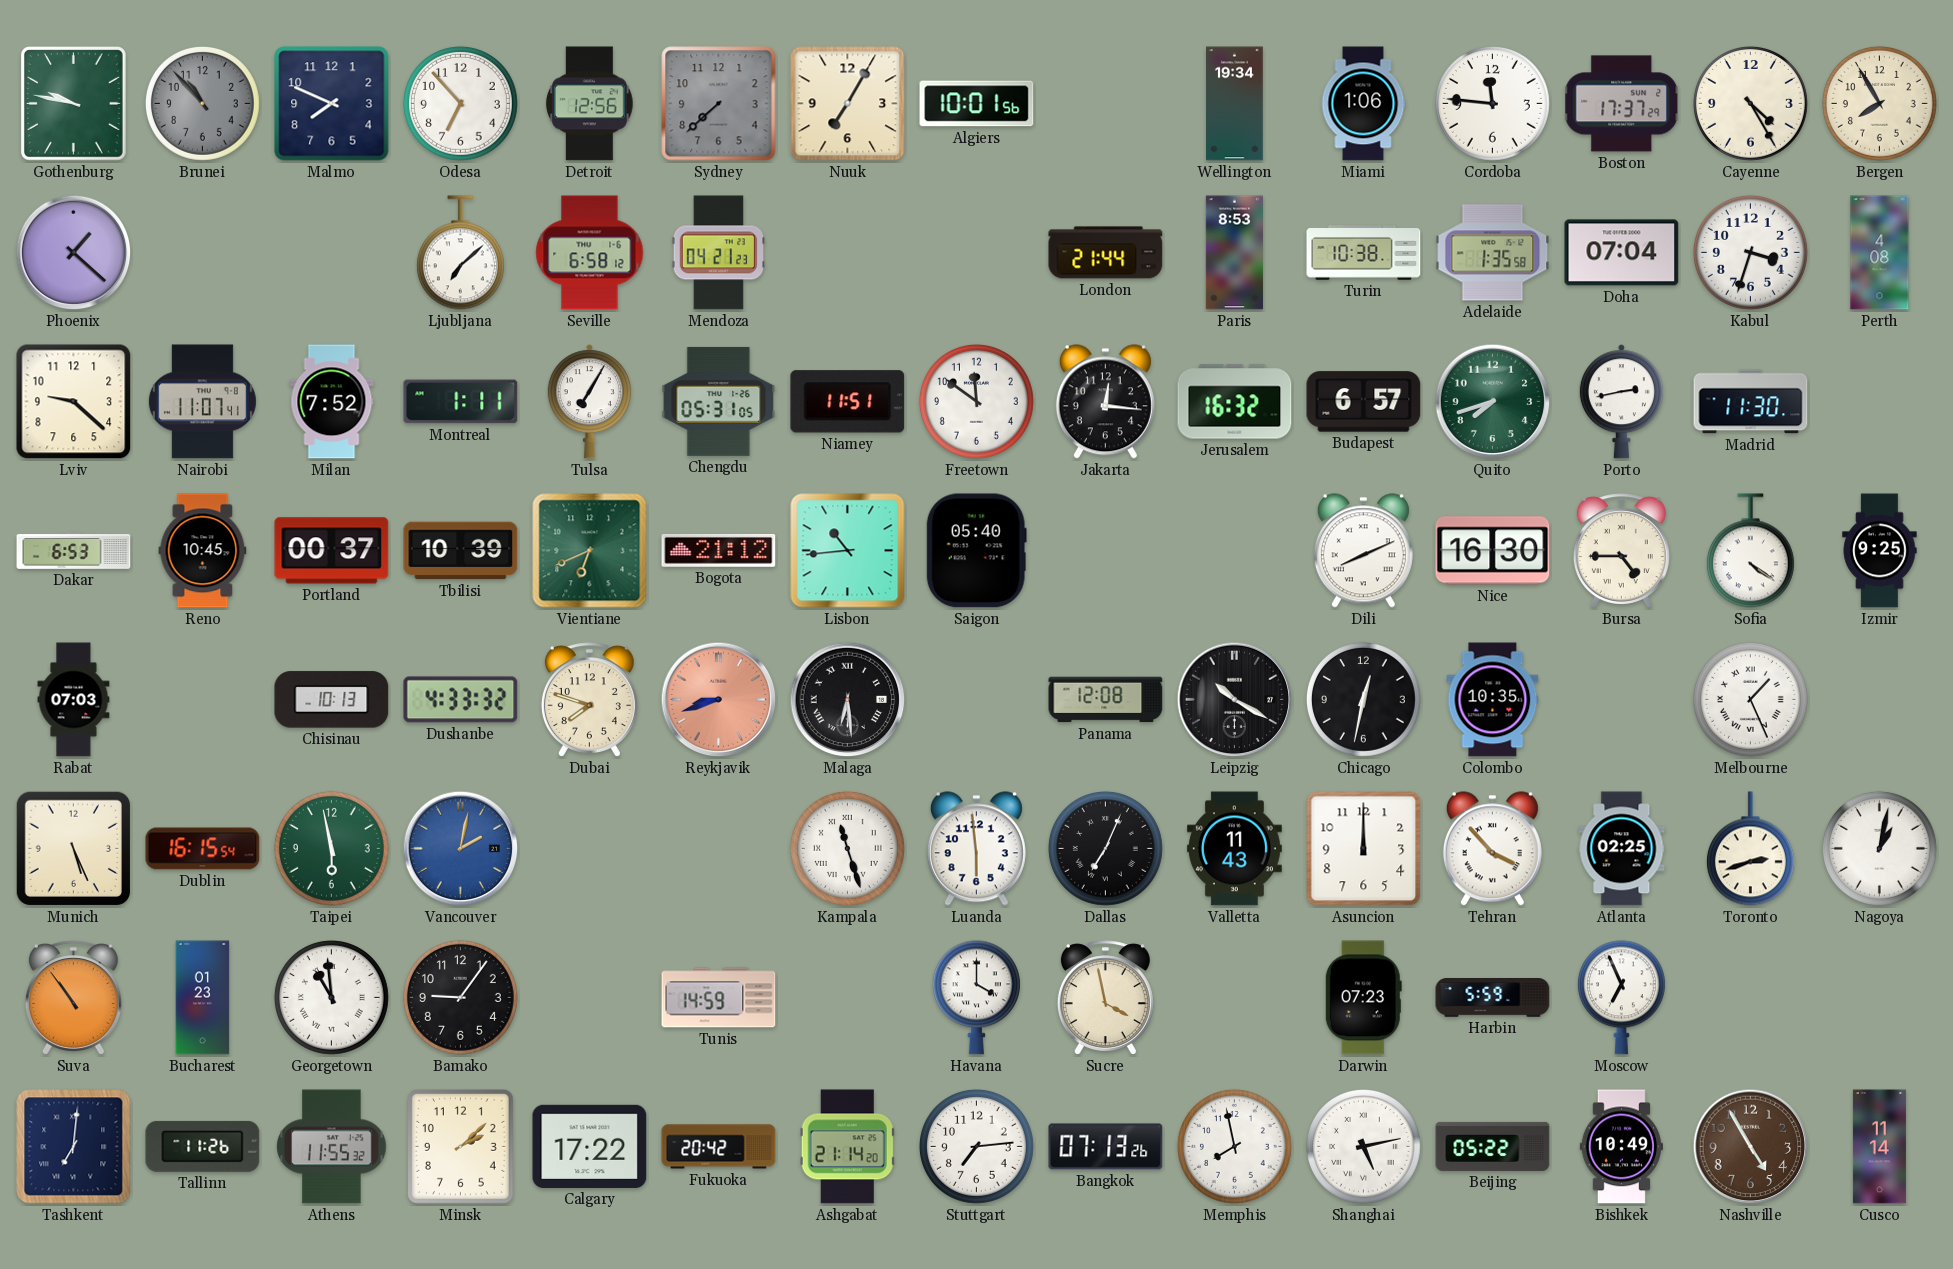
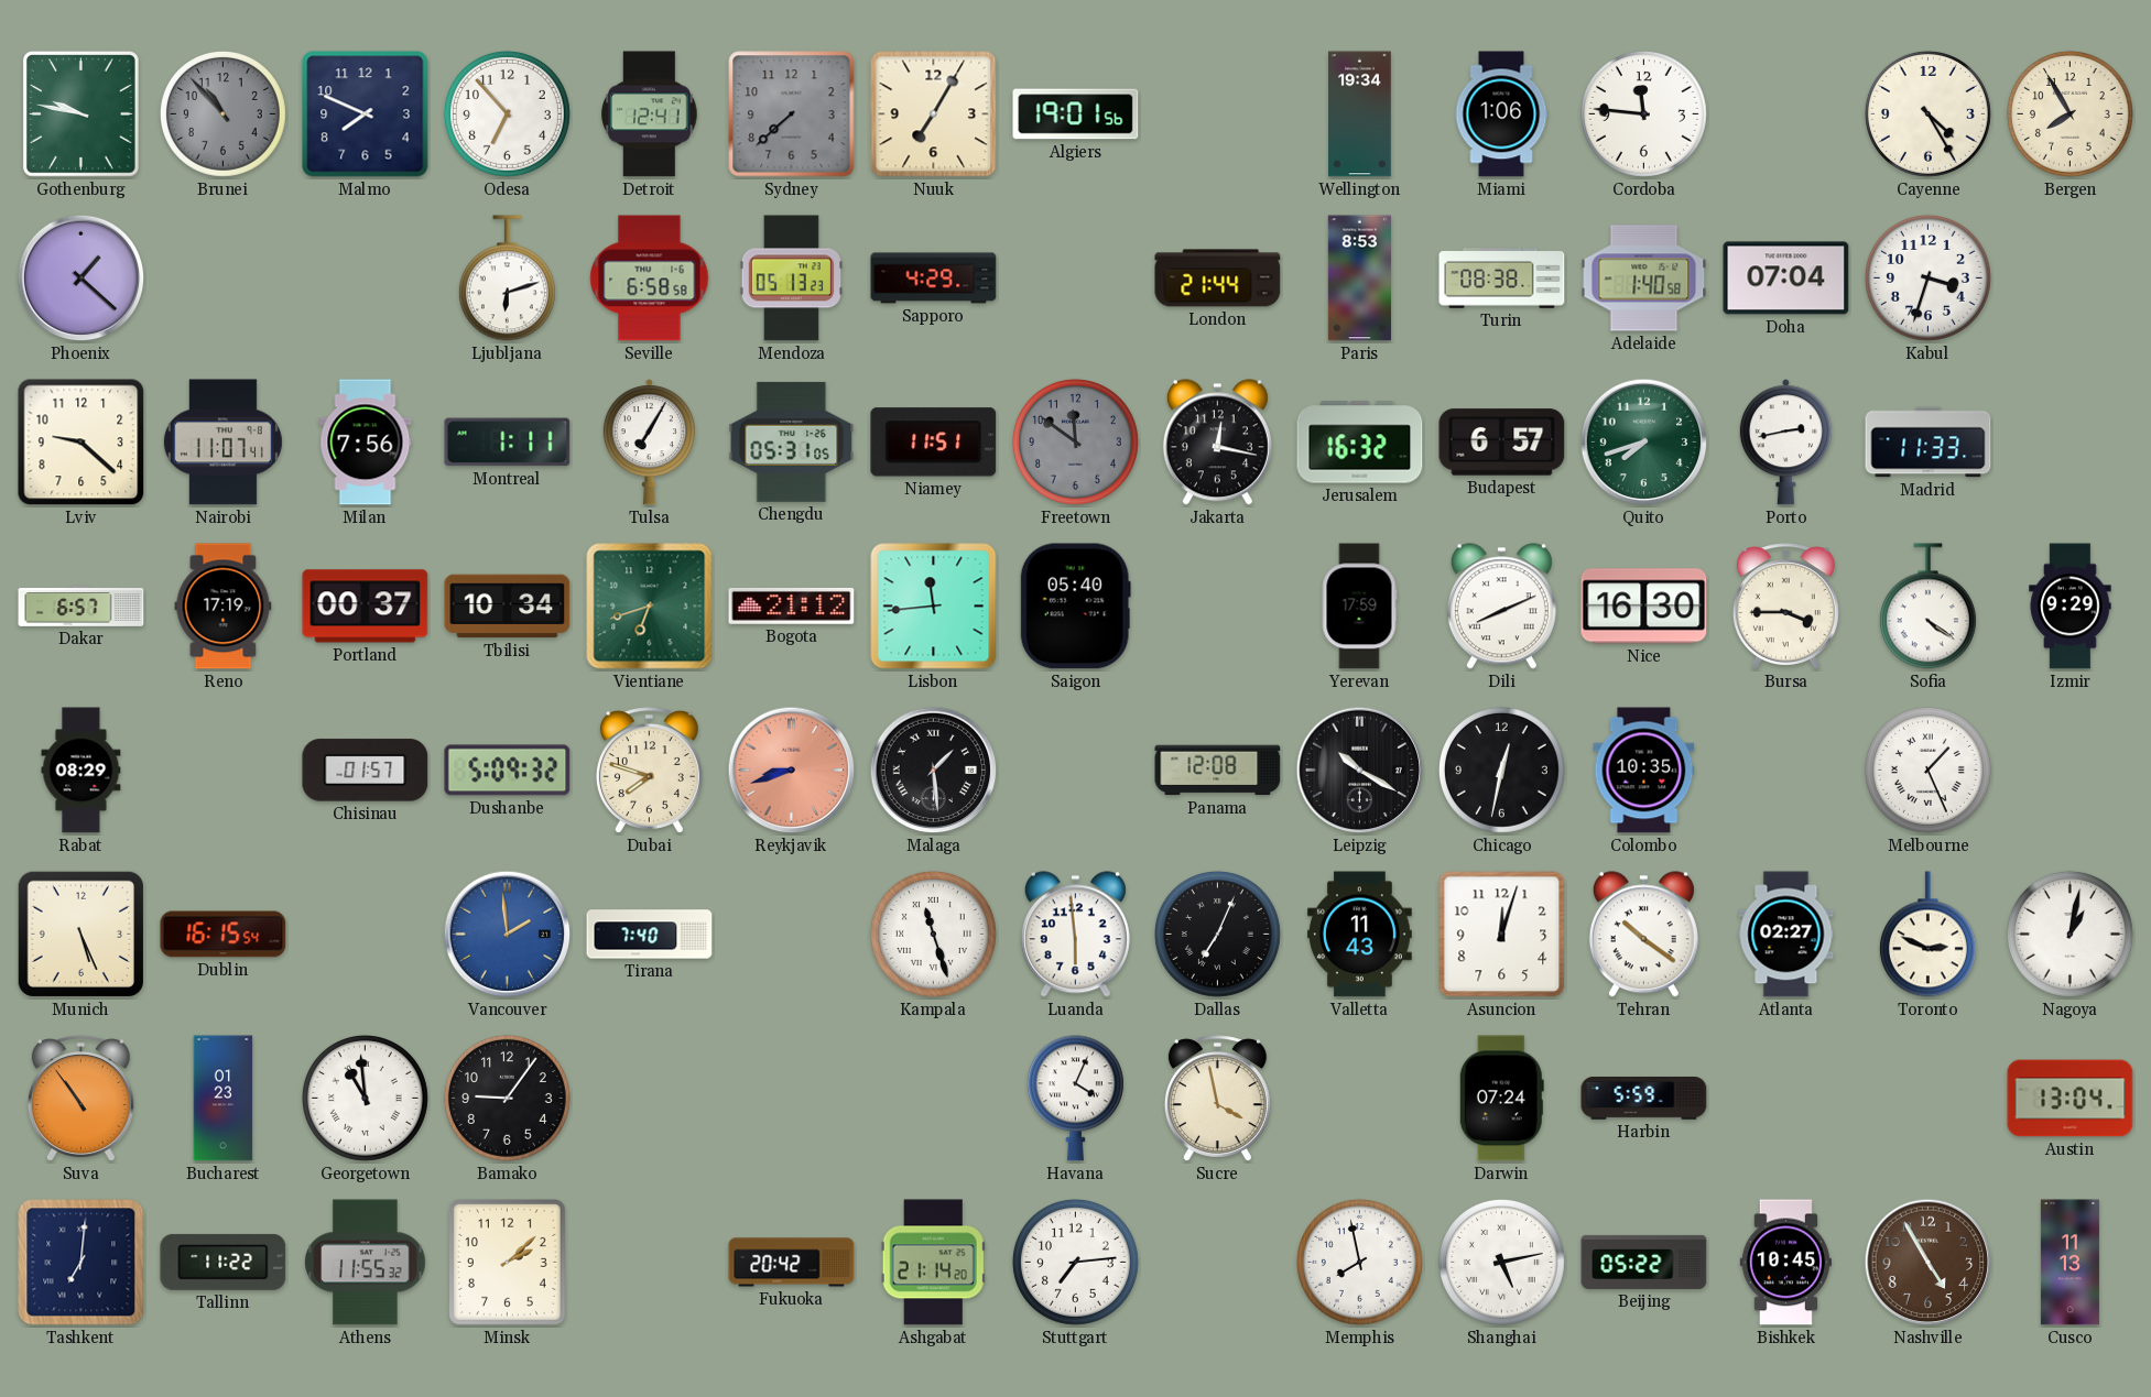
Detroit: 12:56 -> 12:41
Algiers: 10:01 -> 19:01
Boston: 17:37 -> none
Ljubljana: 7:08 -> 6:12
Seville: 6:58:12 -> 6:58:58
Mendoza: 04:21 -> 05:13
Sapporo: none -> 4:29
Turin: 10:38 -> 08:38
Adelaide: 1:35 -> 1:40
Perth: 4:08 -> none
Milan: 7:52 -> 7:56
Freetown dial: white -> grey
Jakarta: 12:16 -> 12:17
Madrid: 11:30 -> 11:33
Dakar: 6:53 -> 6:57
Reno: 10:45 -> 17:19
Tbilisi: 10:39 -> 10:34
Vientiane: 6:41 -> 6:42
Lisbon: 10:44 -> 11:44
Yerevan: none -> 17:59
Bursa: 4:45 -> 3:45
Izmir: 9:25 -> 9:29
Rabat: 07:03 -> 08:29
Chisinau: 10:13 -> 01:57
Dushanbe: 4:33 -> 5:09
Malaga: 6:29 -> 1:29
Taipei: 5:58 -> none
Vancouver: 2:02 -> 1:59
Tirana: none -> 7:40
Asuncion: 12:00 -> 12:03
Tehran: 3:53 -> 10:21
Atlanta: 02:25 -> 02:27
Toronto: 2:42 -> 2:49
Tunis: 14:59 -> none
Havana: 4:00 -> 4:04
Darwin: 07:23 -> 07:24
Moscow: 6:56 -> none
Austin: none -> 13:04
Tallinn: 11:26 -> 11:22
Calgary: 17:22 -> none
Bangkok: 07:13 -> none
Bishkek: 10:49 -> 10:45
Cusco: 11:14 -> 11:13
